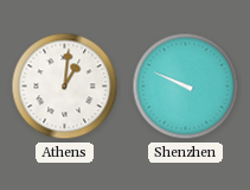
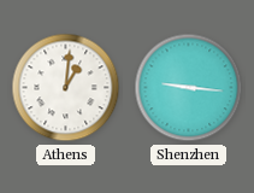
Shenzhen: 9:49 -> 9:16
